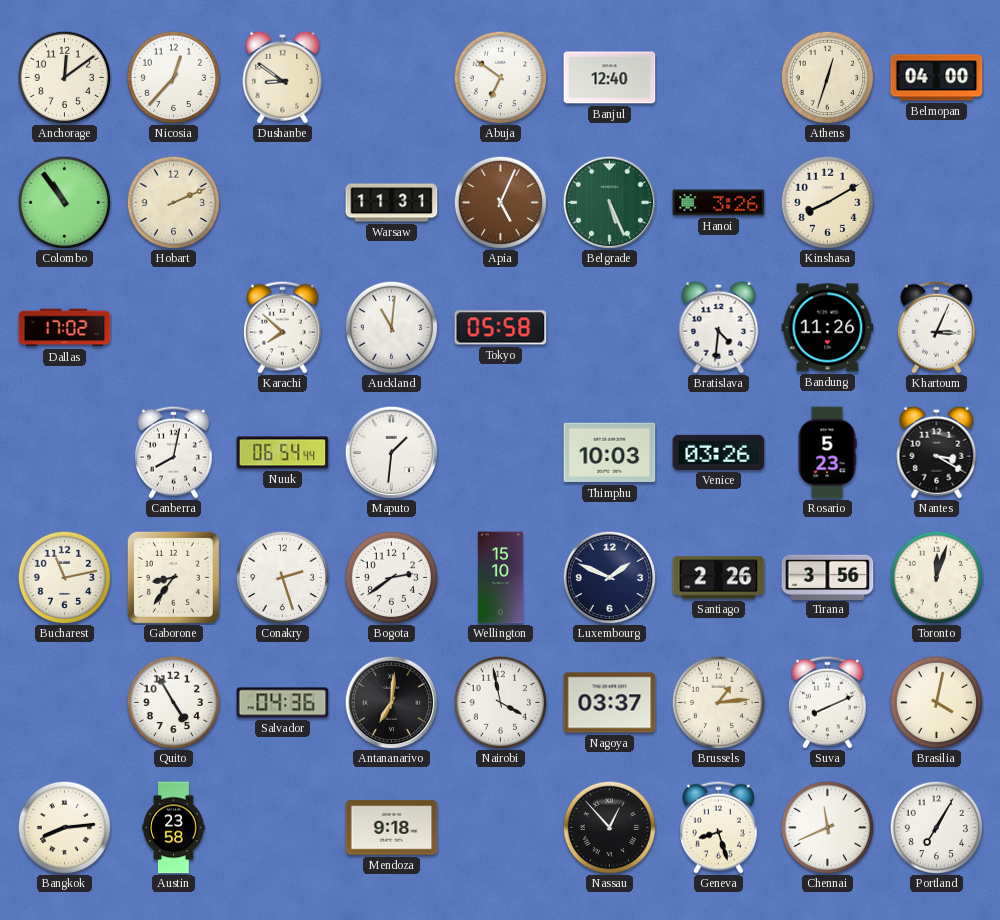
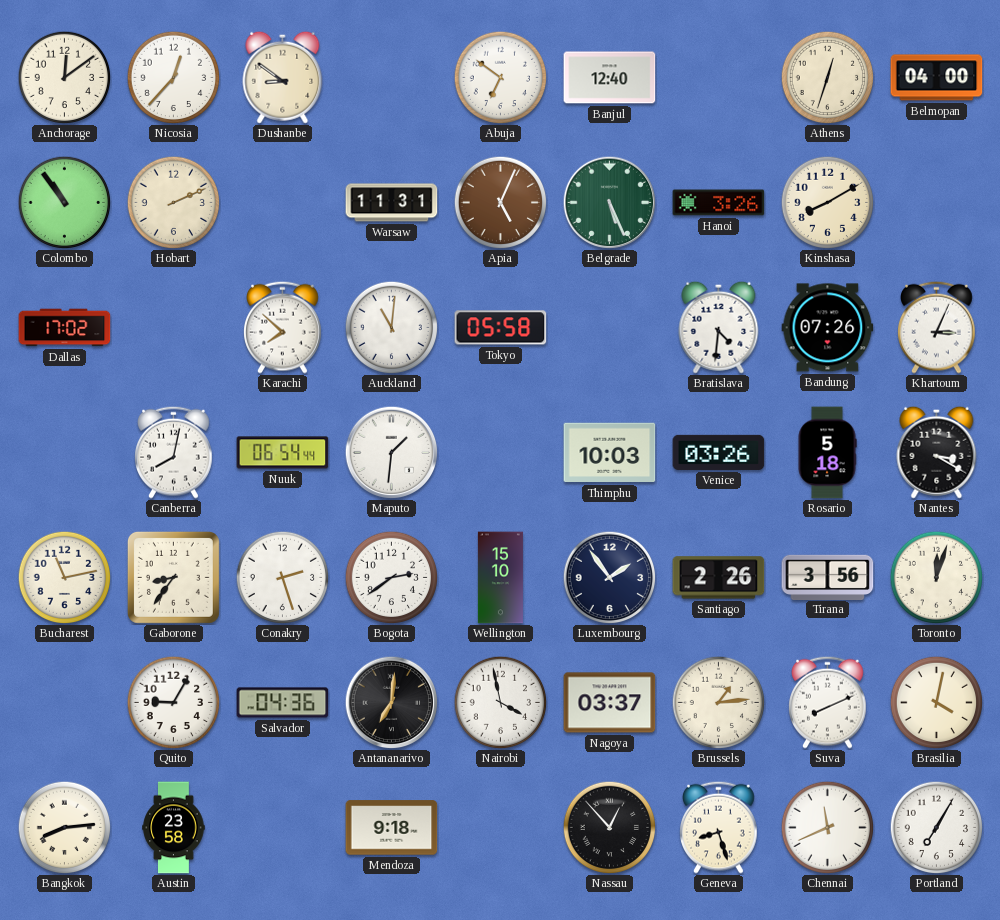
Bandung: 11:26 -> 07:26
Rosario: 5:23 -> 5:18
Luxembourg: 1:49 -> 1:54
Quito: 4:55 -> 9:05
